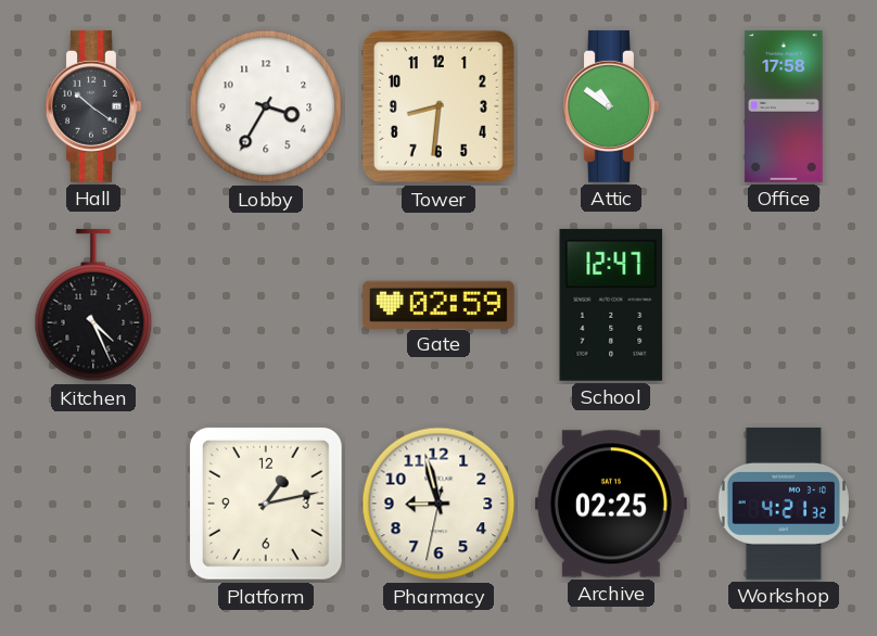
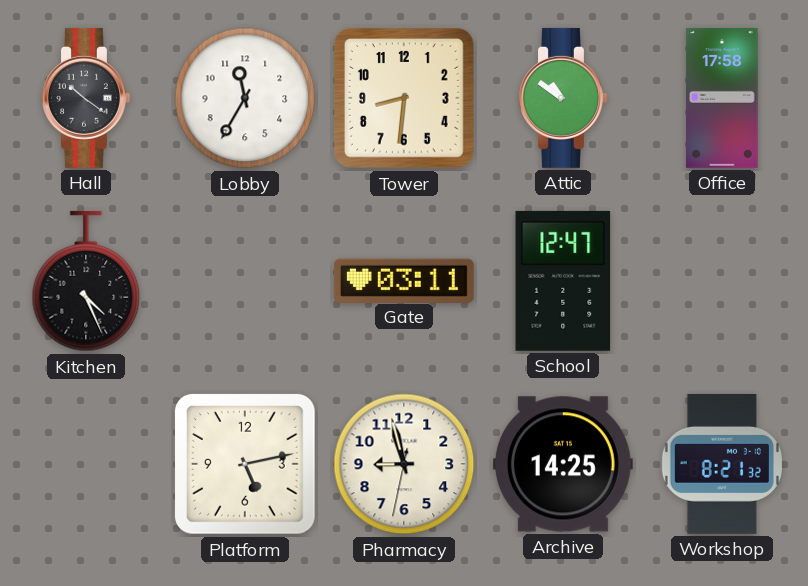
Lobby: 3:35 -> 11:35
Gate: 02:59 -> 03:11
Platform: 1:13 -> 5:13
Archive: 02:25 -> 14:25
Workshop: 4:21 -> 8:21
